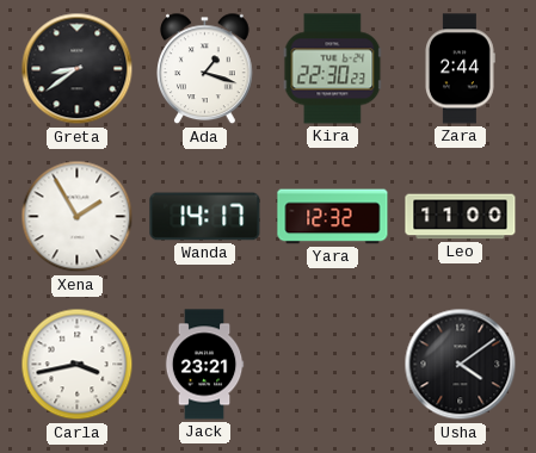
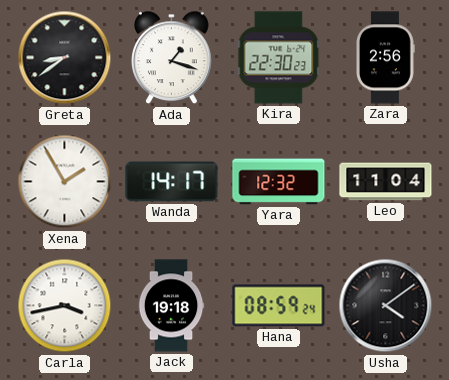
Zara: 2:44 -> 2:56
Leo: 11:00 -> 11:04
Jack: 23:21 -> 19:18
Hana: none -> 08:59
